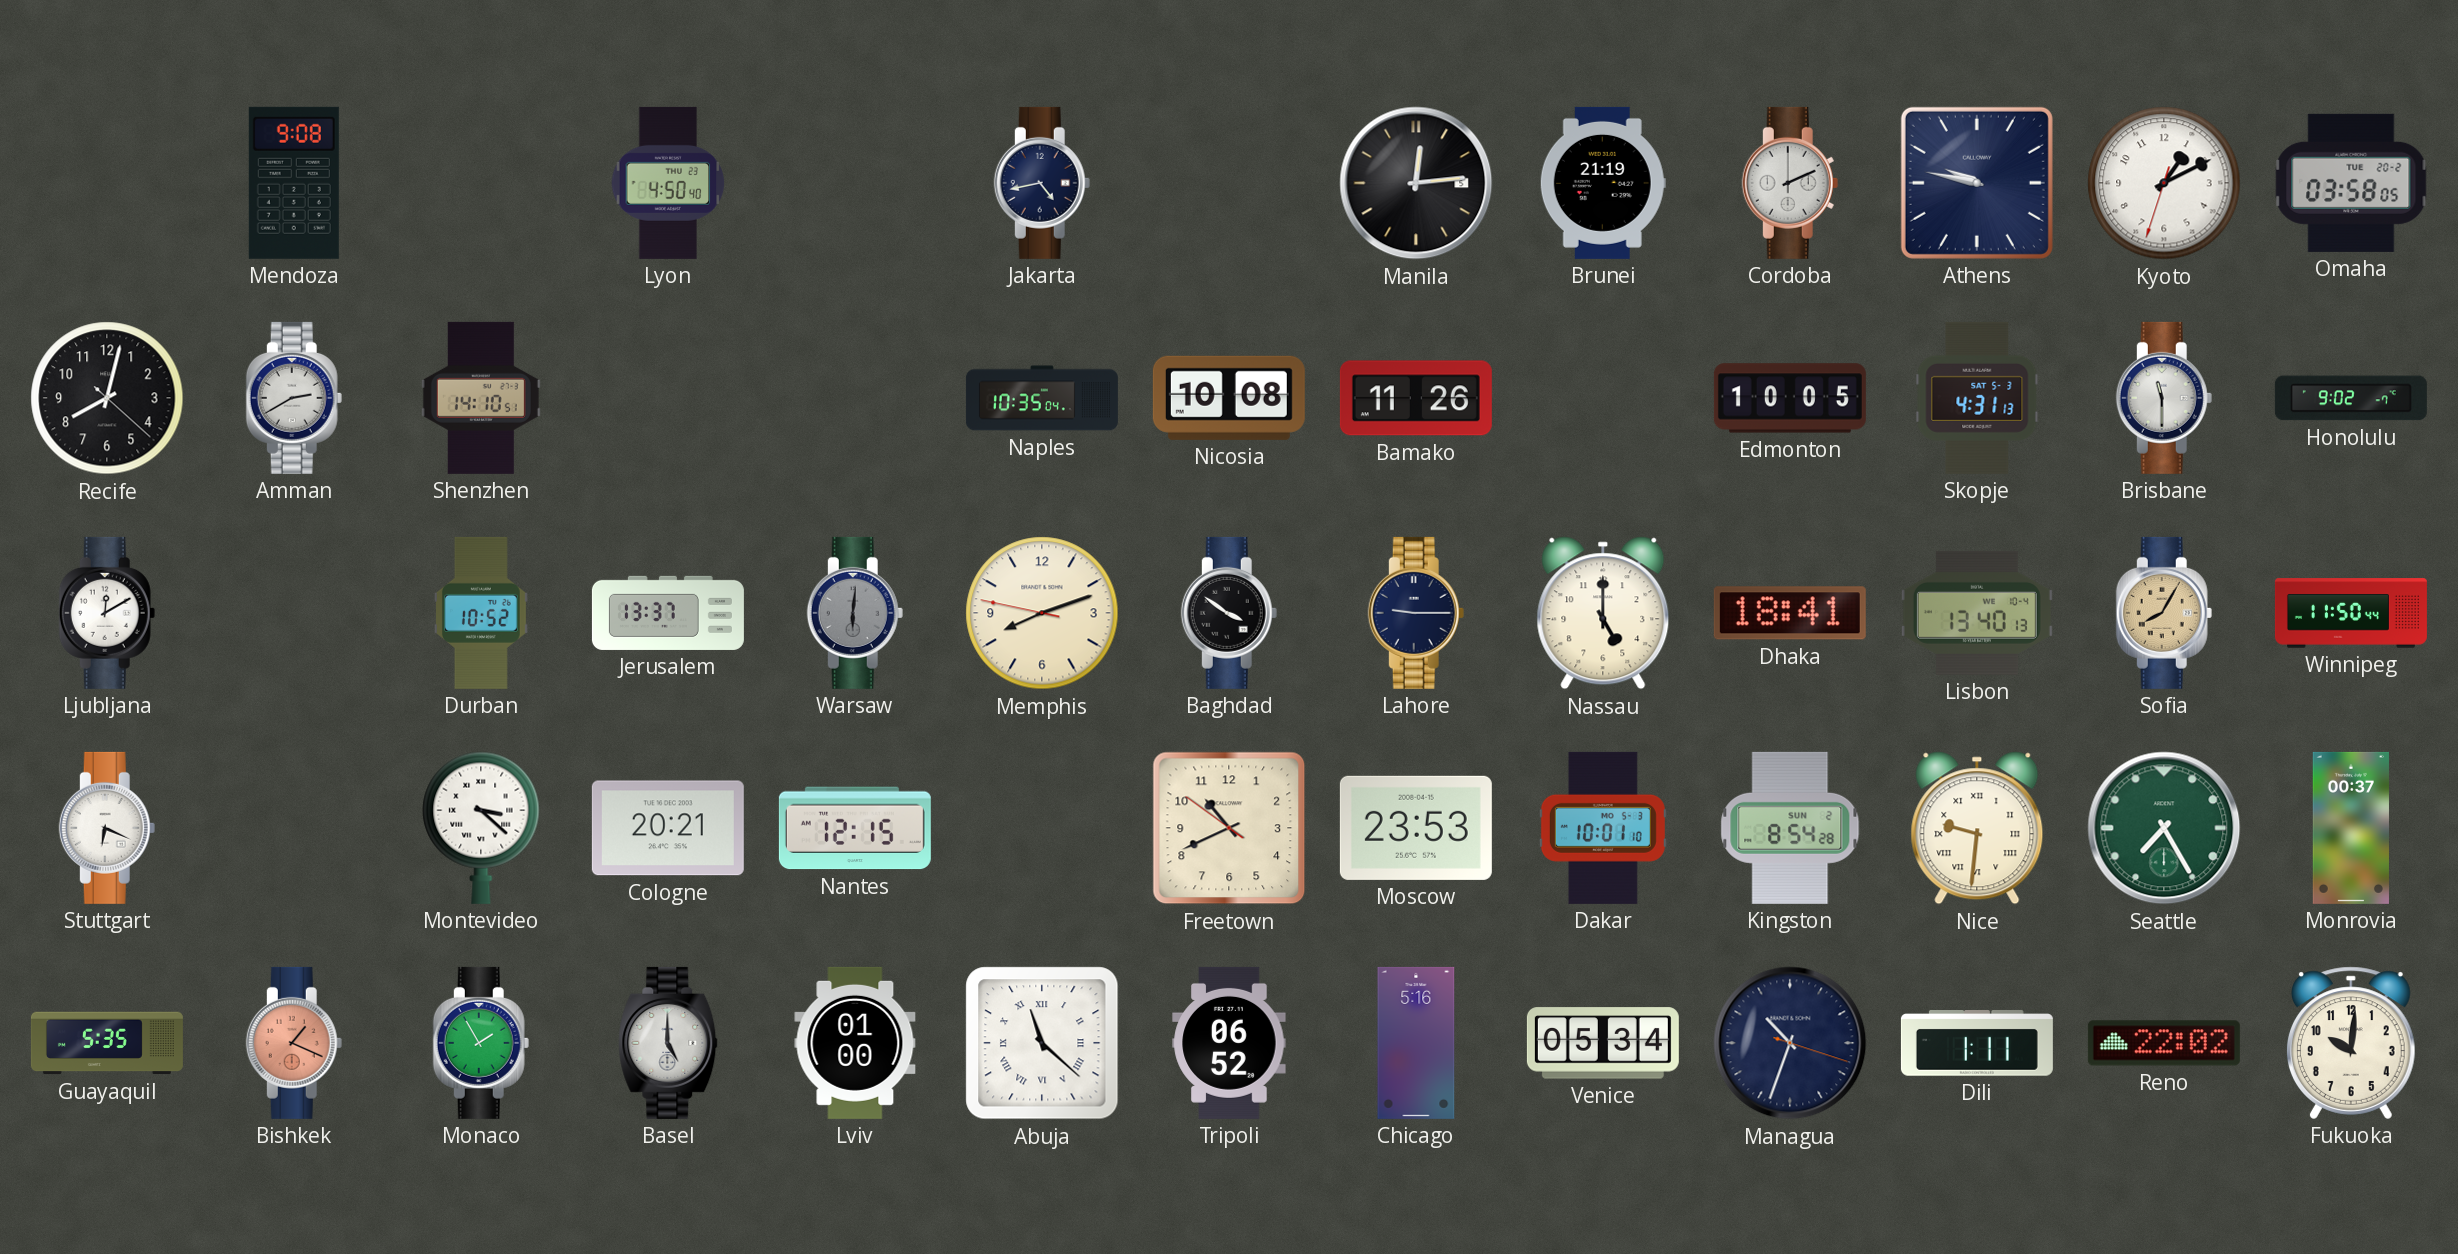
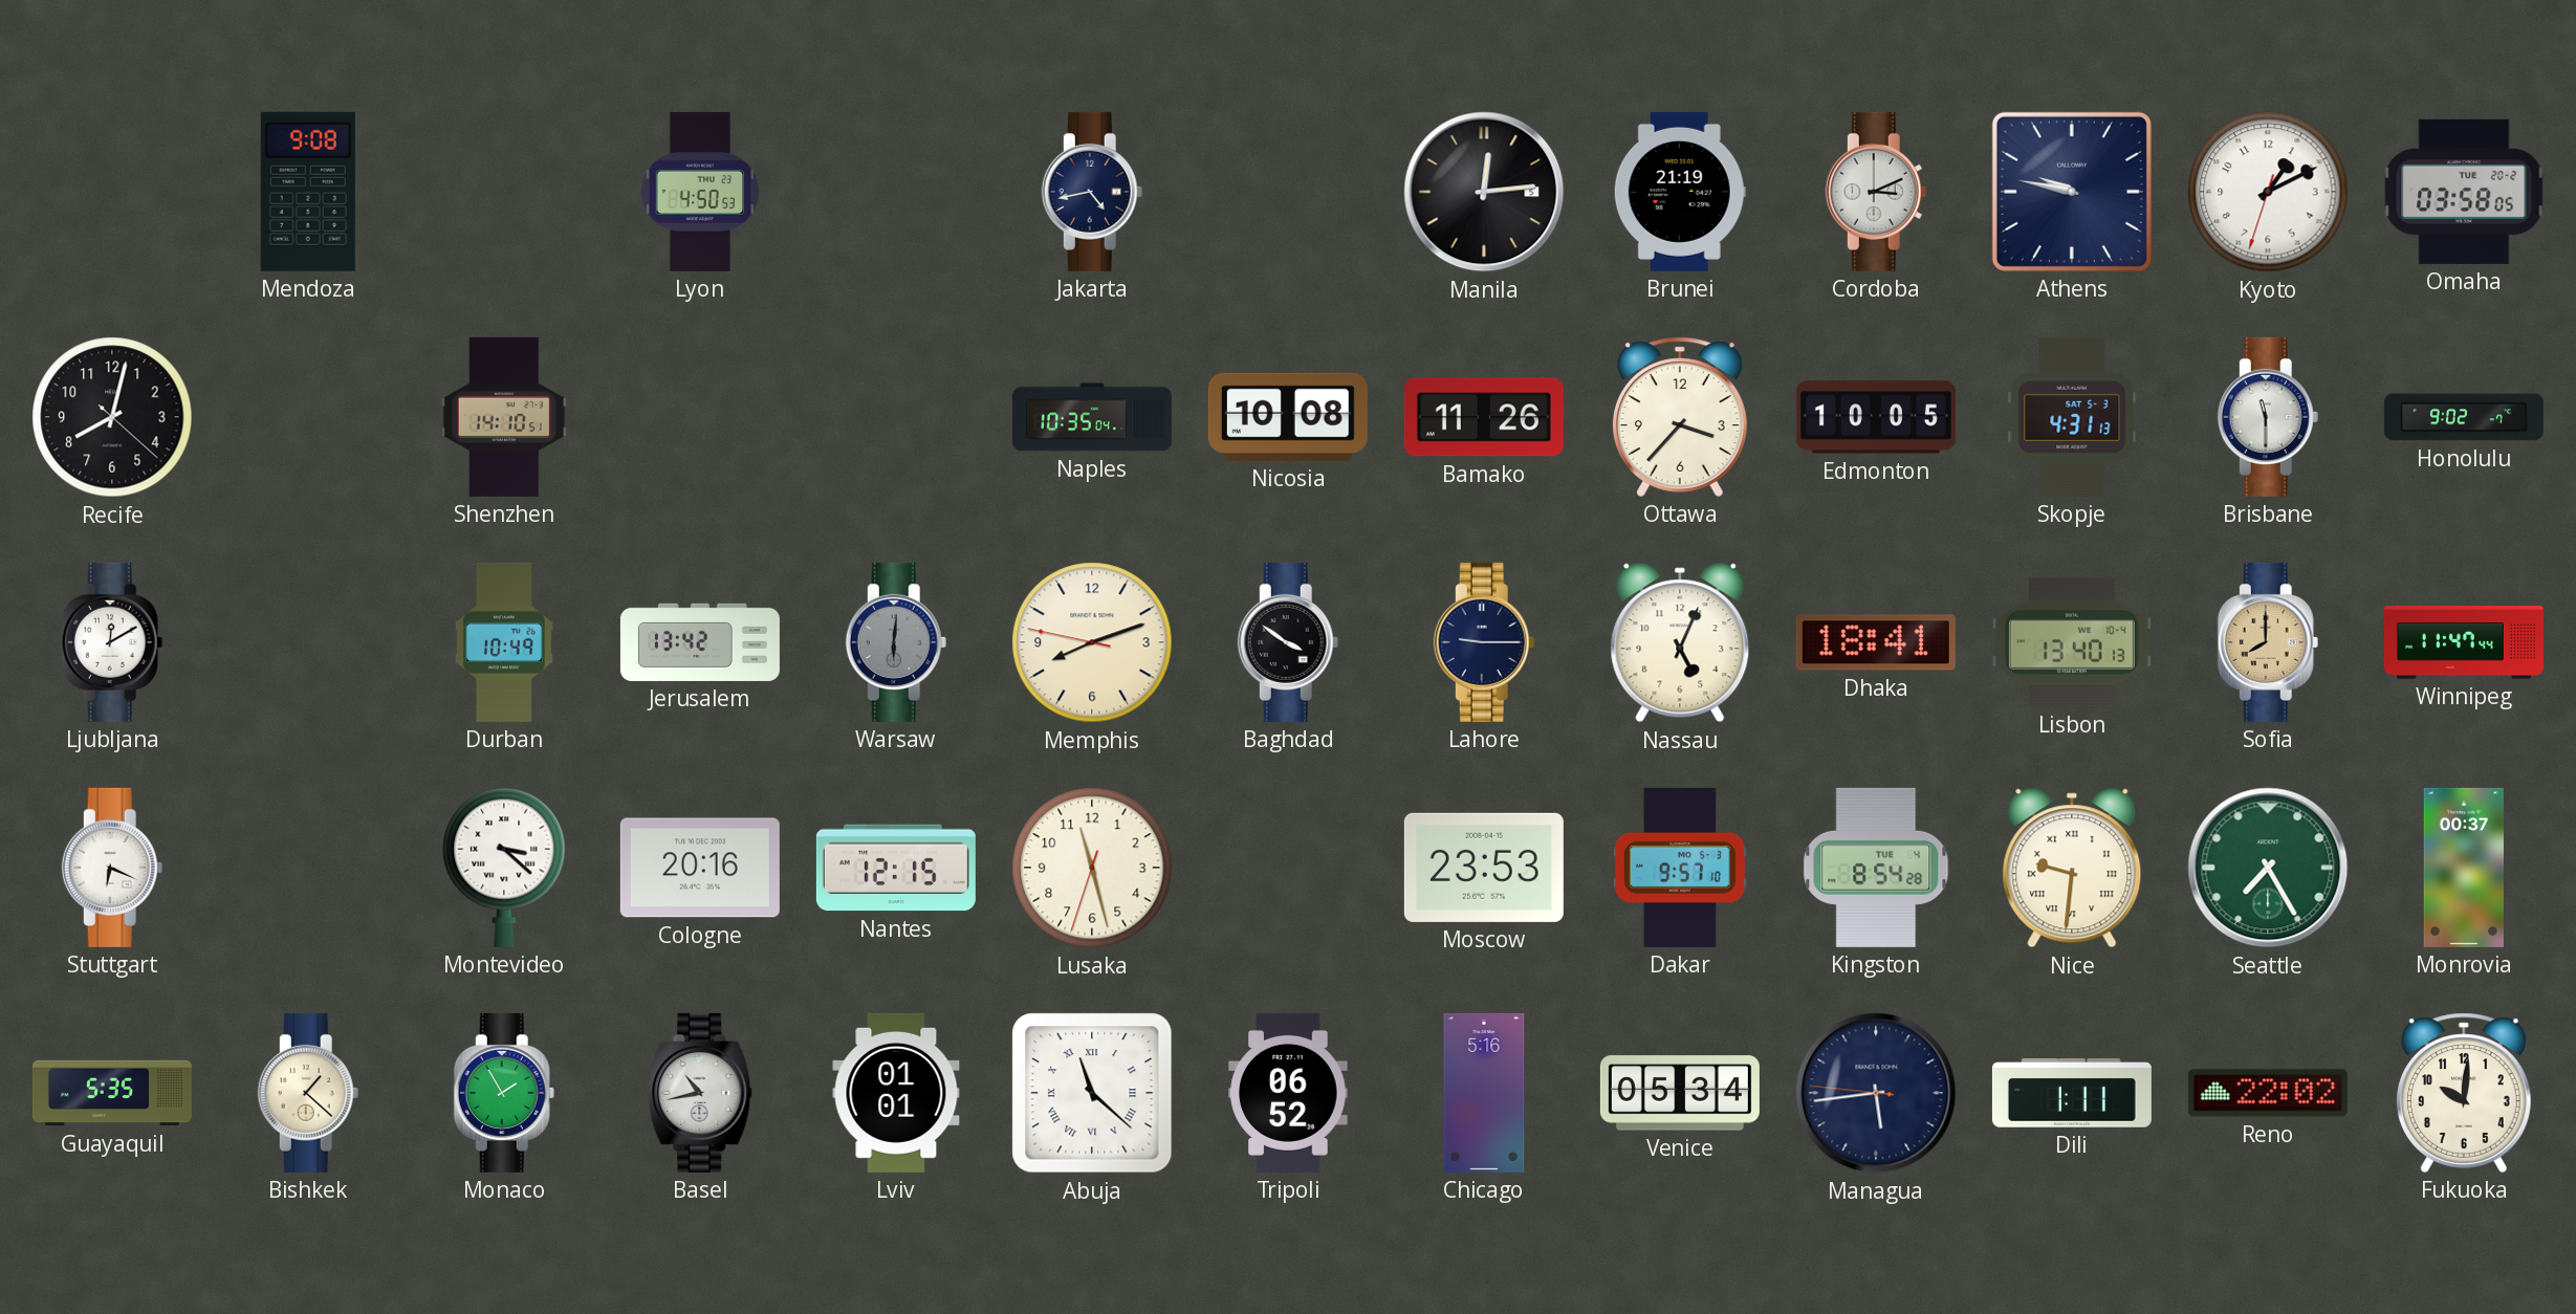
Lyon: 4:50:40 -> 4:50:53
Cordoba: 2:11 -> 3:11
Amman: 2:40 -> none
Ottawa: none -> 3:37
Durban: 10:52 -> 10:49
Jerusalem: 13:37 -> 13:42
Nassau: 5:00 -> 5:04
Sofia: 8:05 -> 8:00
Winnipeg: 11:50 -> 11:47
Cologne: 20:21 -> 20:16
Lusaka: none -> 11:27
Freetown: 10:40 -> none
Dakar: 10:01 -> 9:57
Kingston date: SUN 2 -> TUE 4
Bishkek: 1:19 -> 1:22
Bishkek dial: salmon -> cream
Basel: 5:00 -> 10:43
Lviv: 01:00 -> 01:01
Managua: 10:33 -> 5:43
